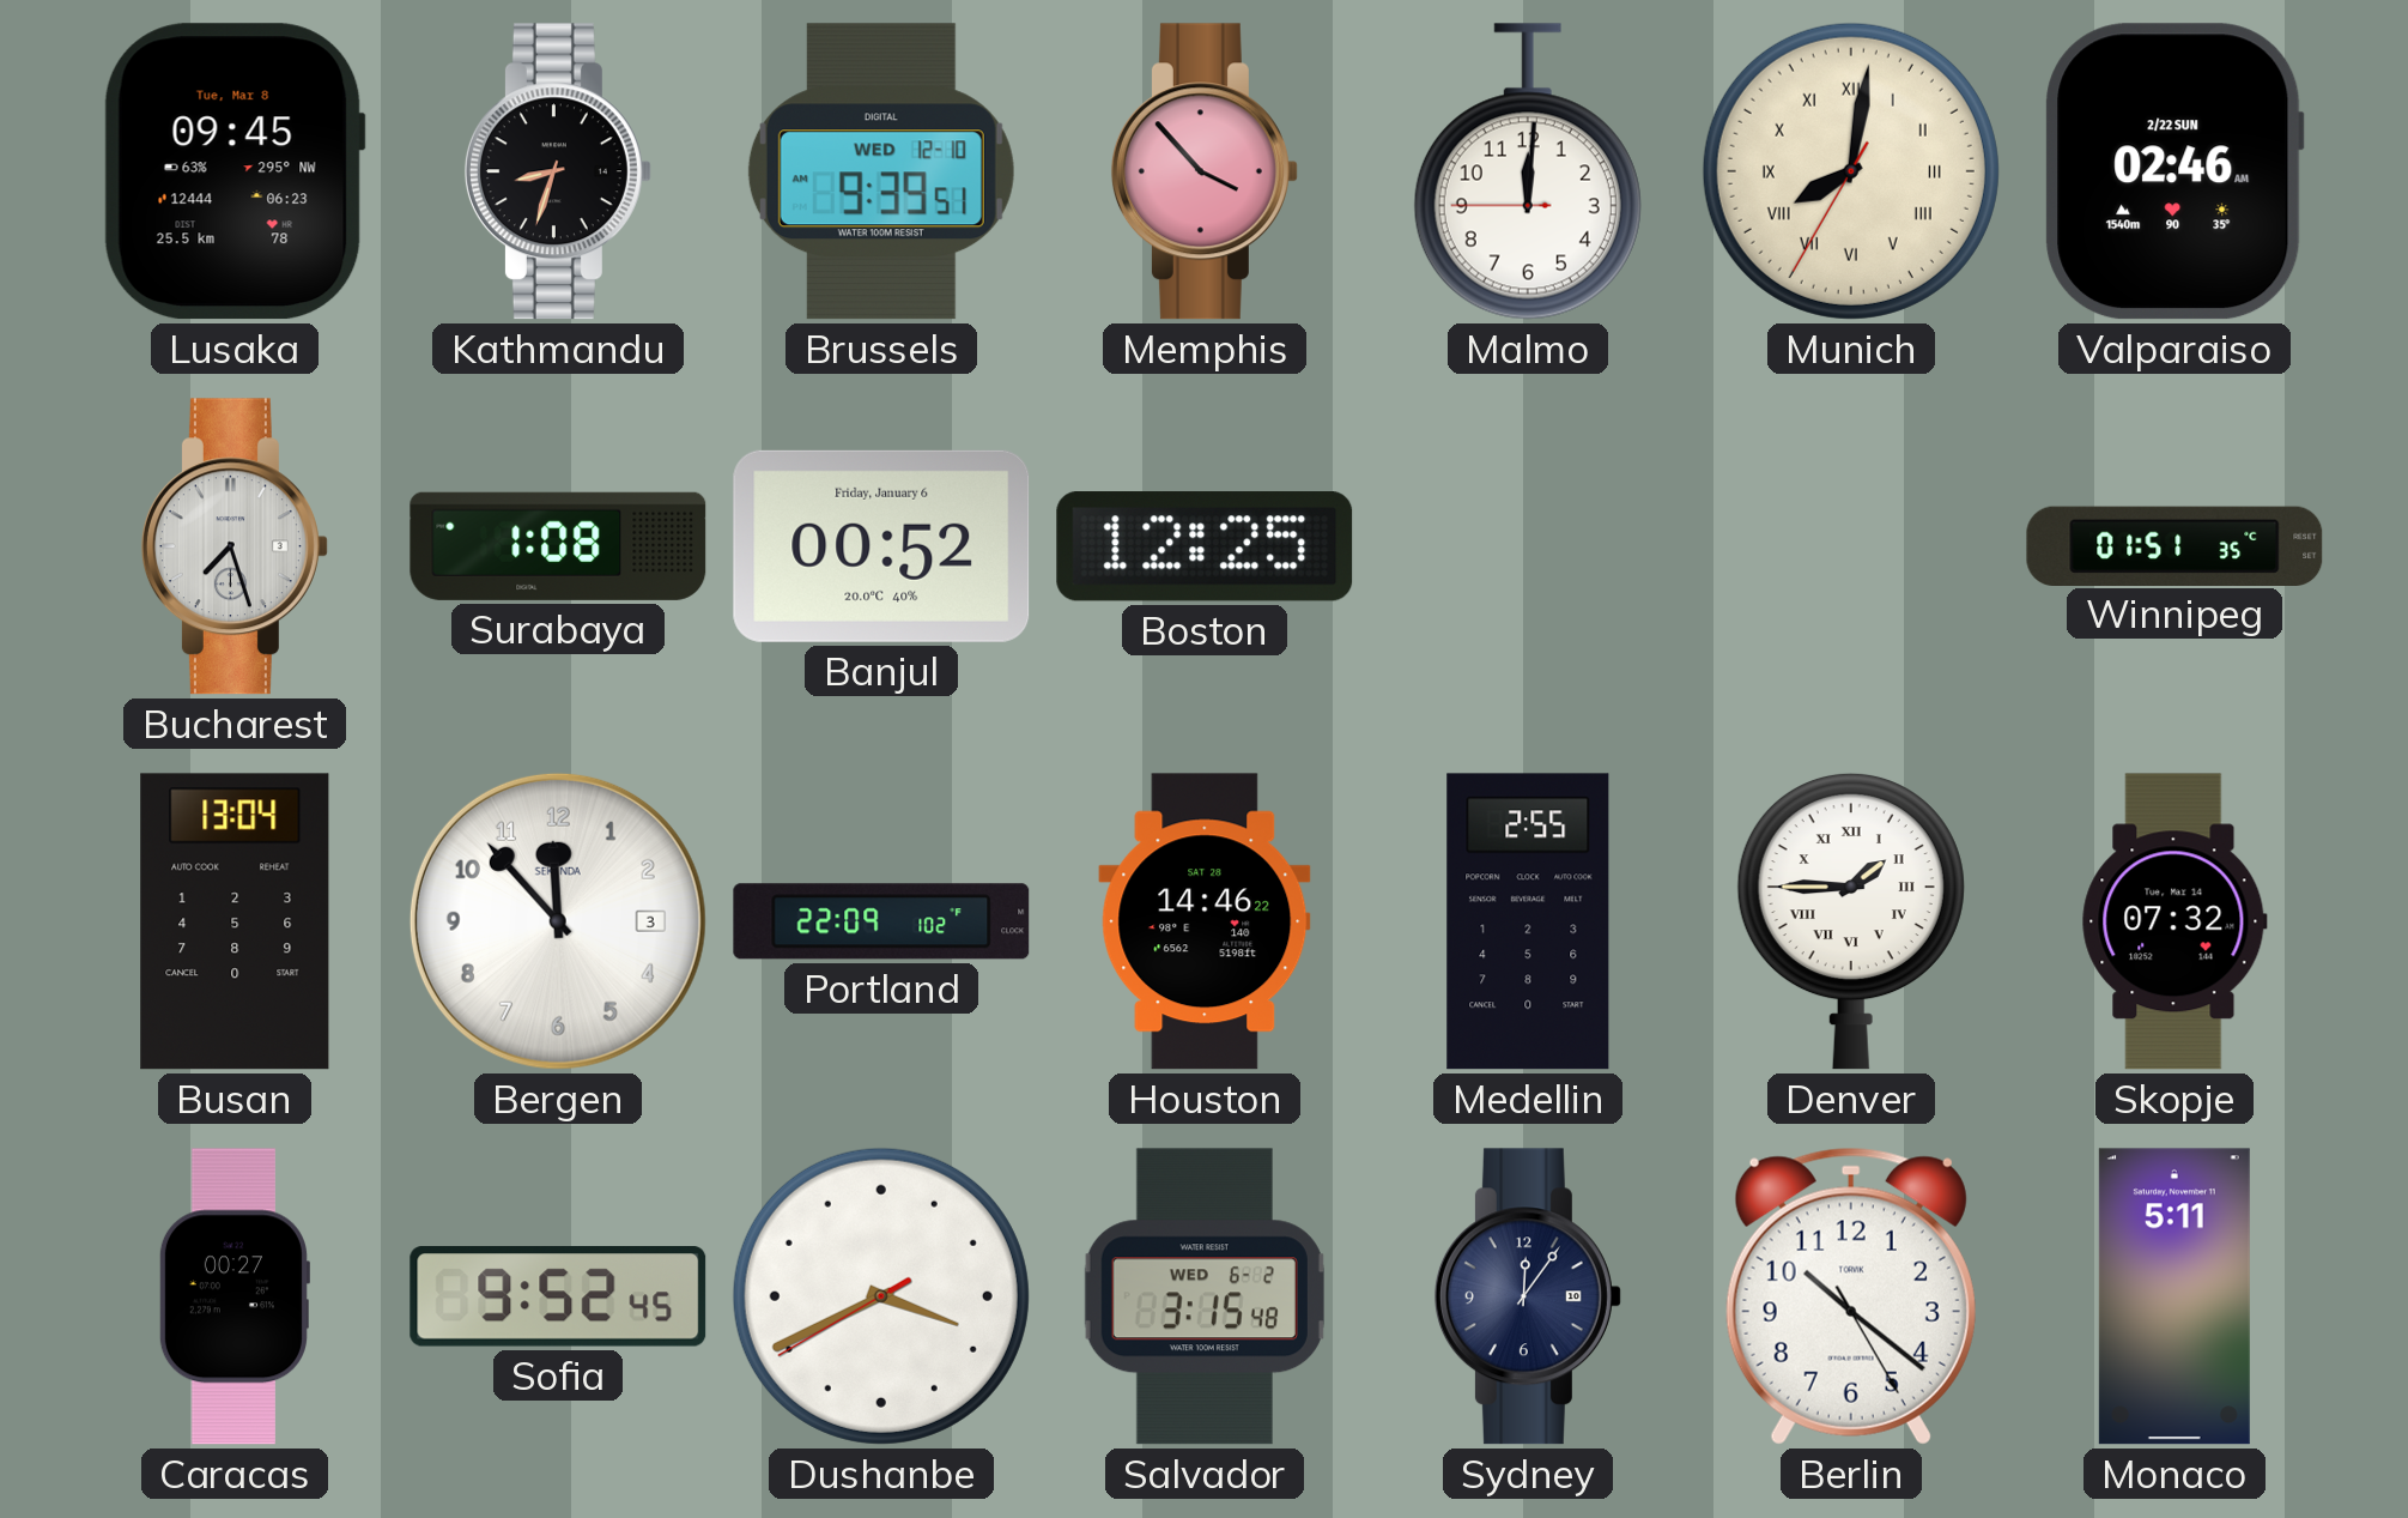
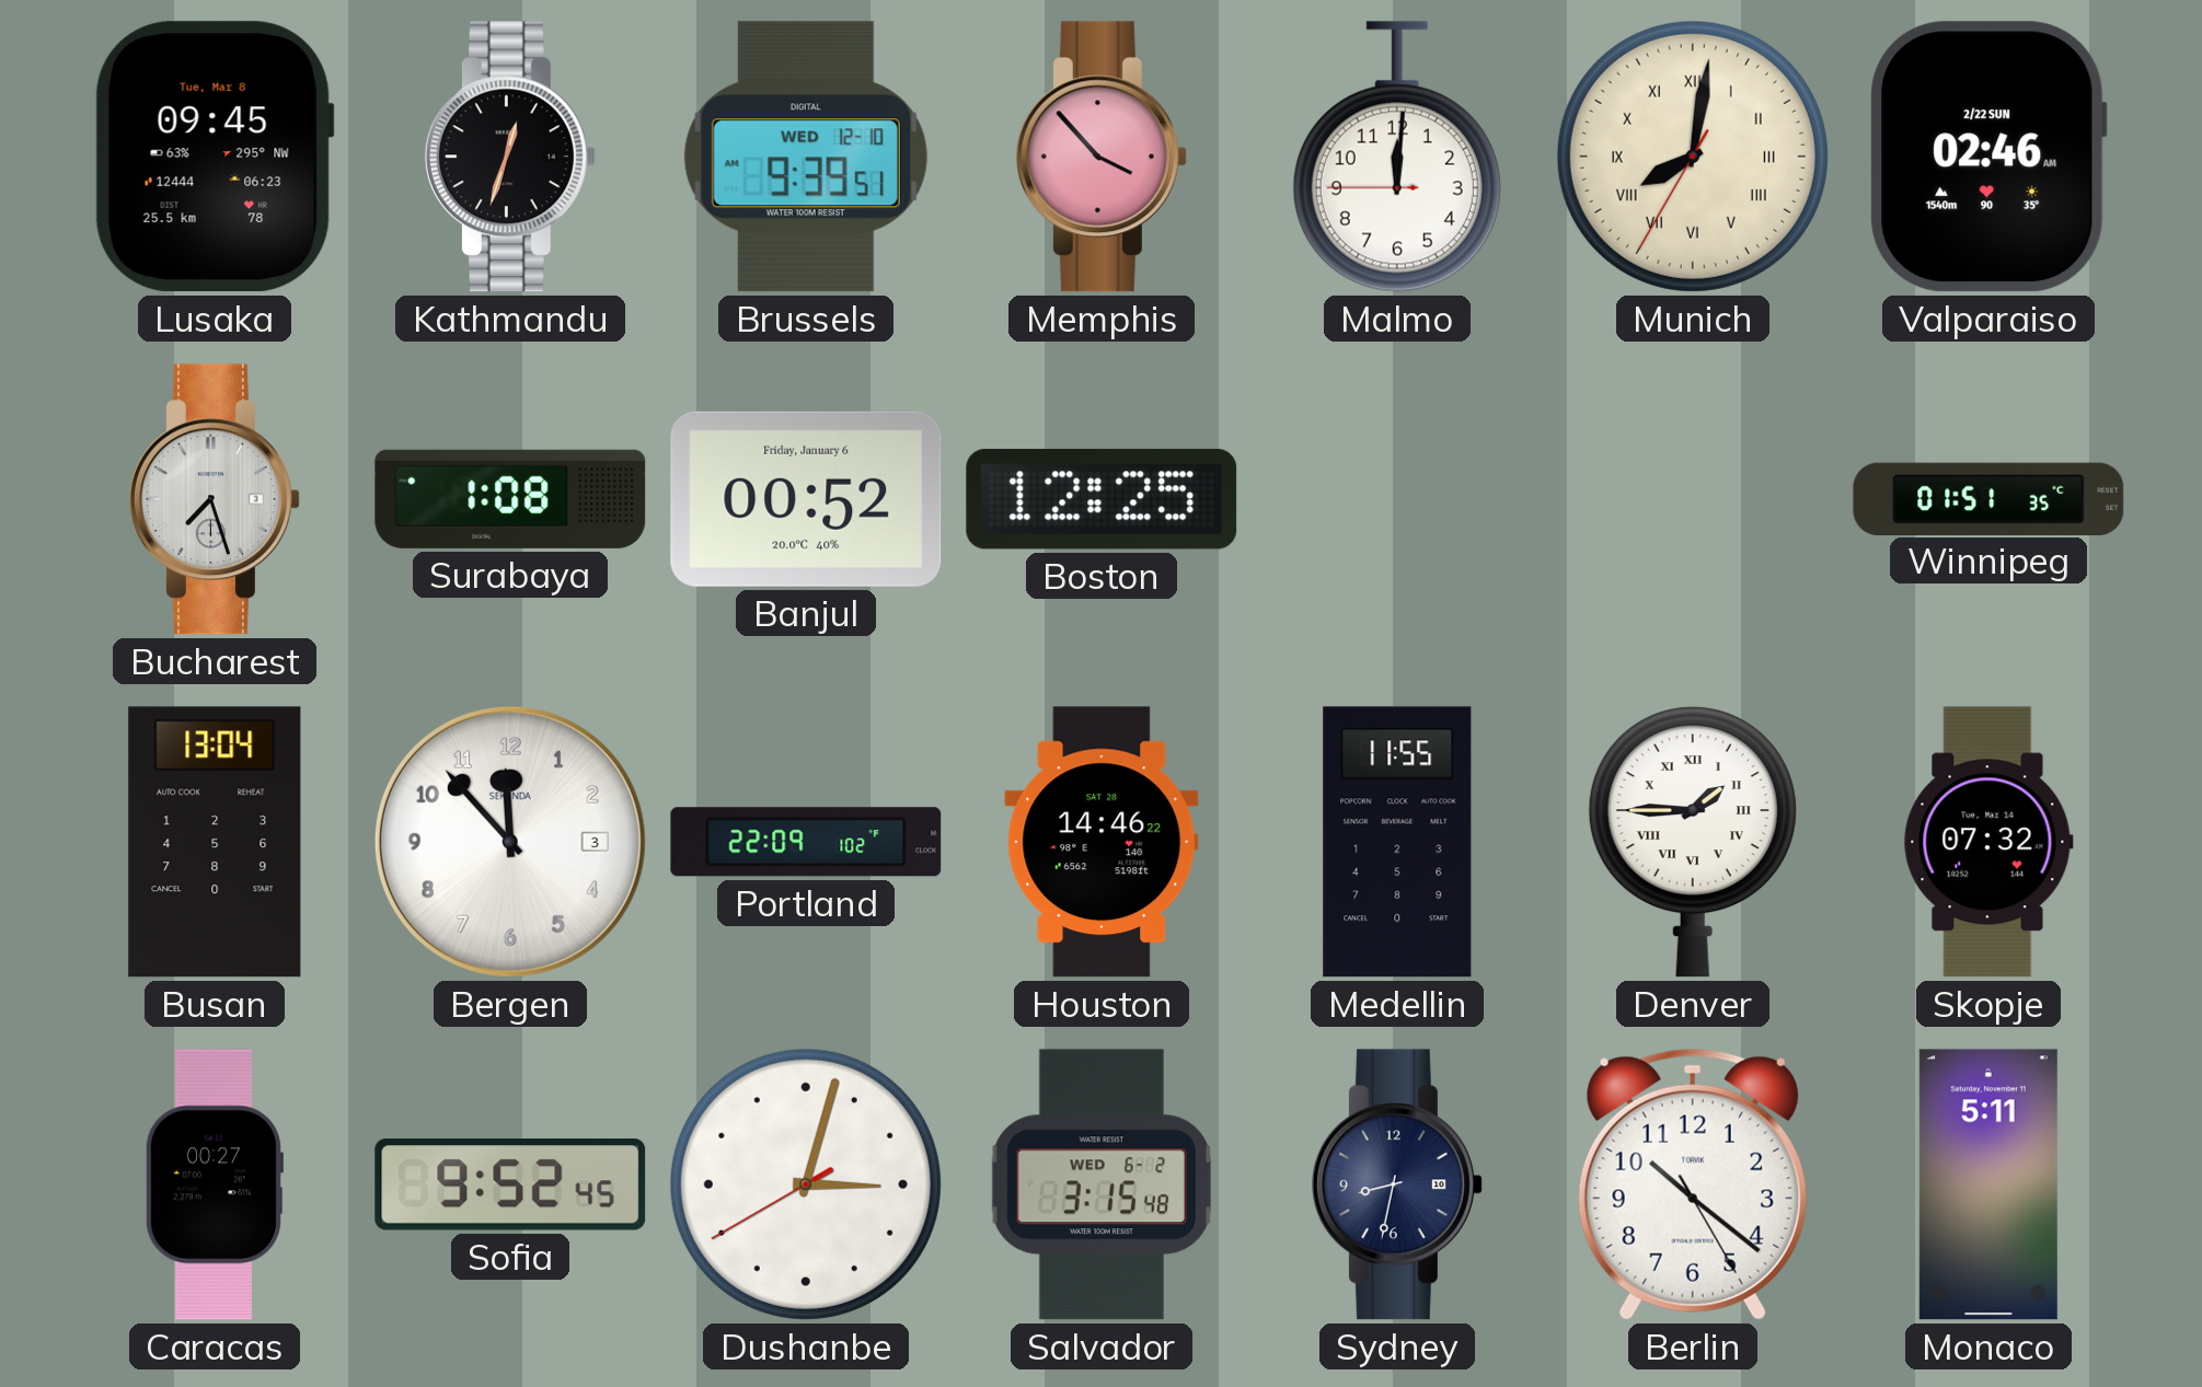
Kathmandu: 8:33 -> 12:33
Medellin: 2:55 -> 11:55
Dushanbe: 3:40 -> 3:02
Sydney: 12:06 -> 8:32
